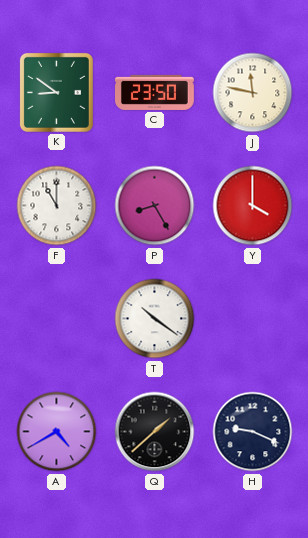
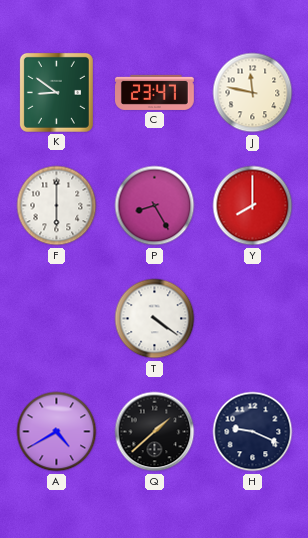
C: 23:50 -> 23:47
F: 11:00 -> 6:00
Y: 4:00 -> 8:00
T: 10:21 -> 4:21
